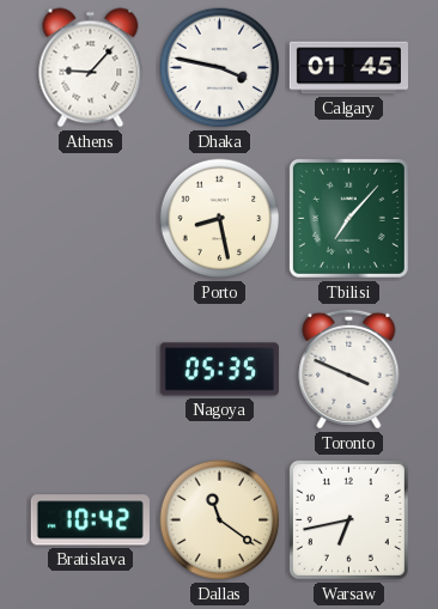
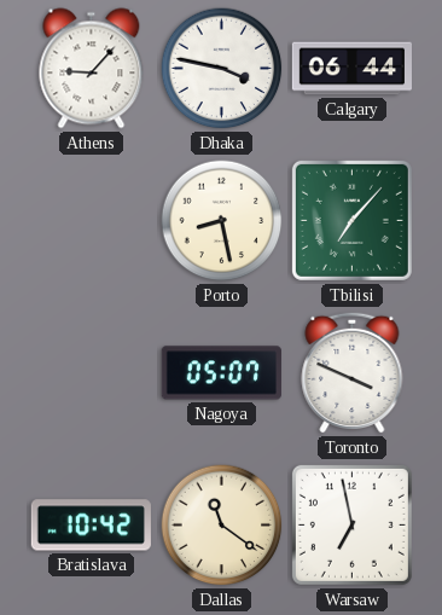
Calgary: 01:45 -> 06:44
Nagoya: 05:35 -> 05:07
Warsaw: 6:43 -> 6:58
